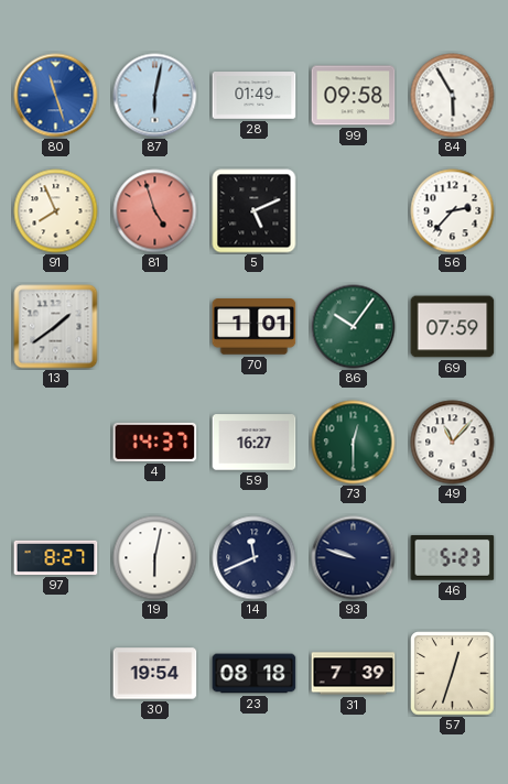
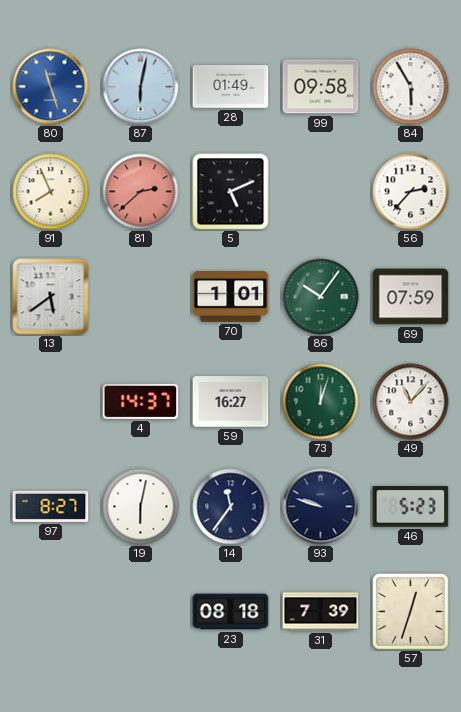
81: 4:57 -> 2:38
13: 1:39 -> 5:39
73: 12:30 -> 12:03
14: 11:41 -> 11:36
30: 19:54 -> none
